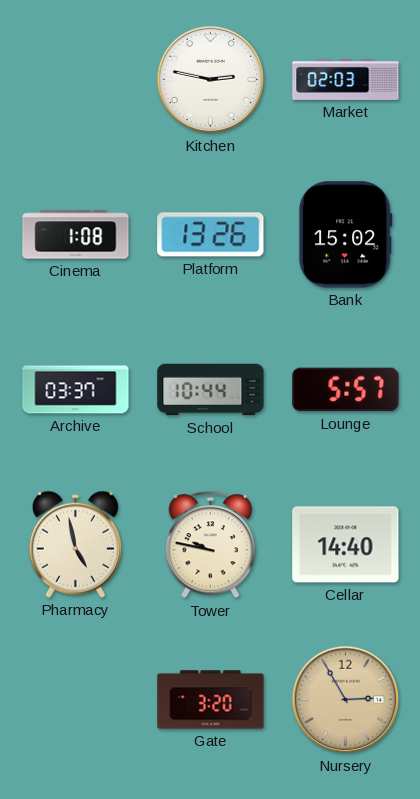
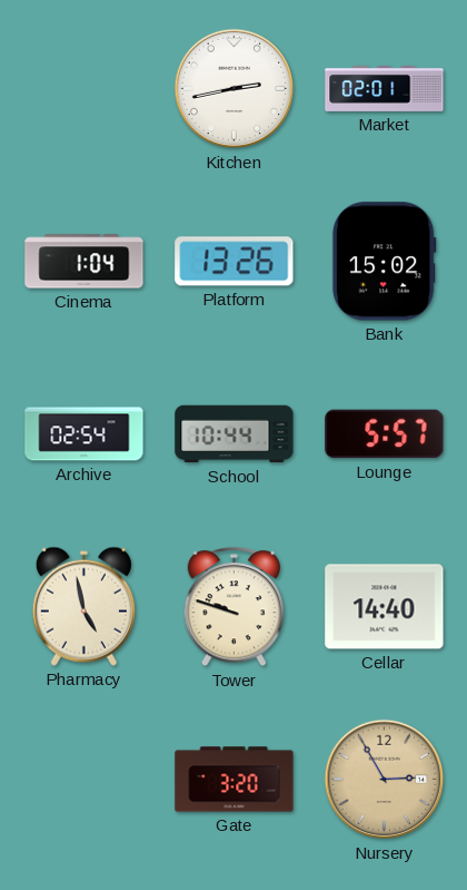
Kitchen: 2:47 -> 2:43
Market: 02:03 -> 02:01
Cinema: 1:08 -> 1:04
Archive: 03:37 -> 02:54
Tower: 9:47 -> 9:48
